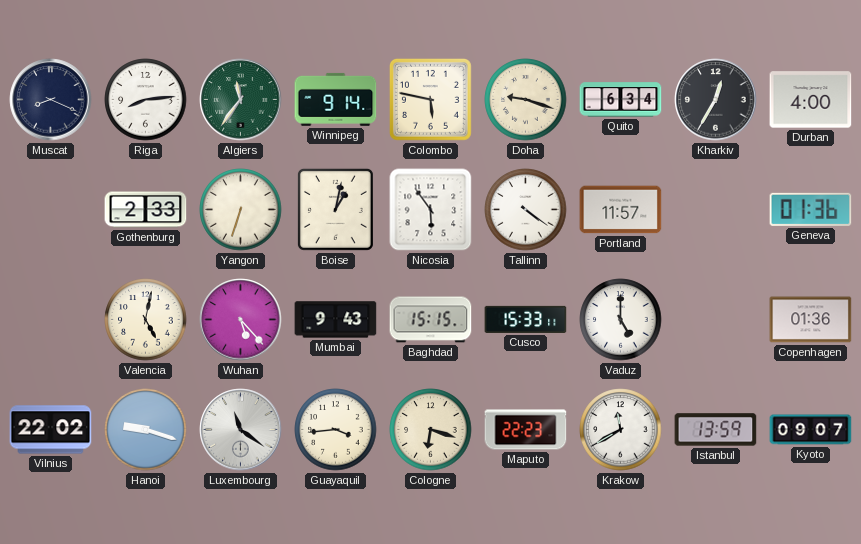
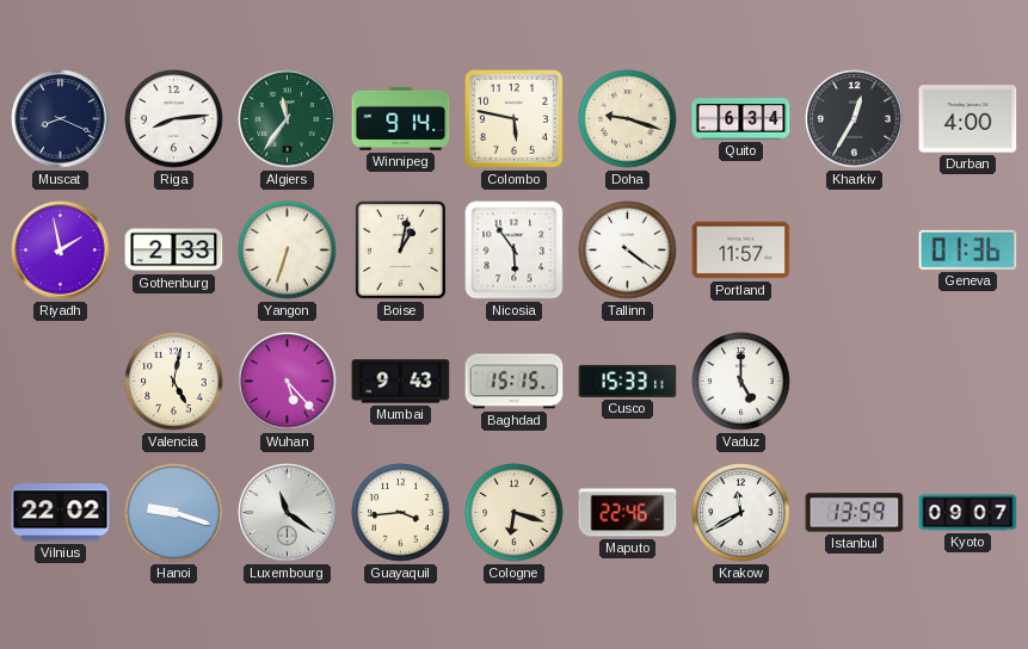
Riyadh: none -> 1:58
Copenhagen: 01:36 -> none
Maputo: 22:23 -> 22:46
